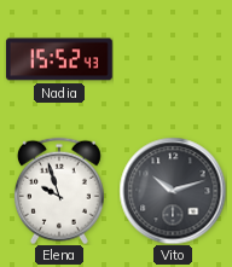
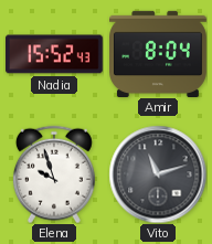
Amir: none -> 8:04
Vito: 10:12 -> 11:12
